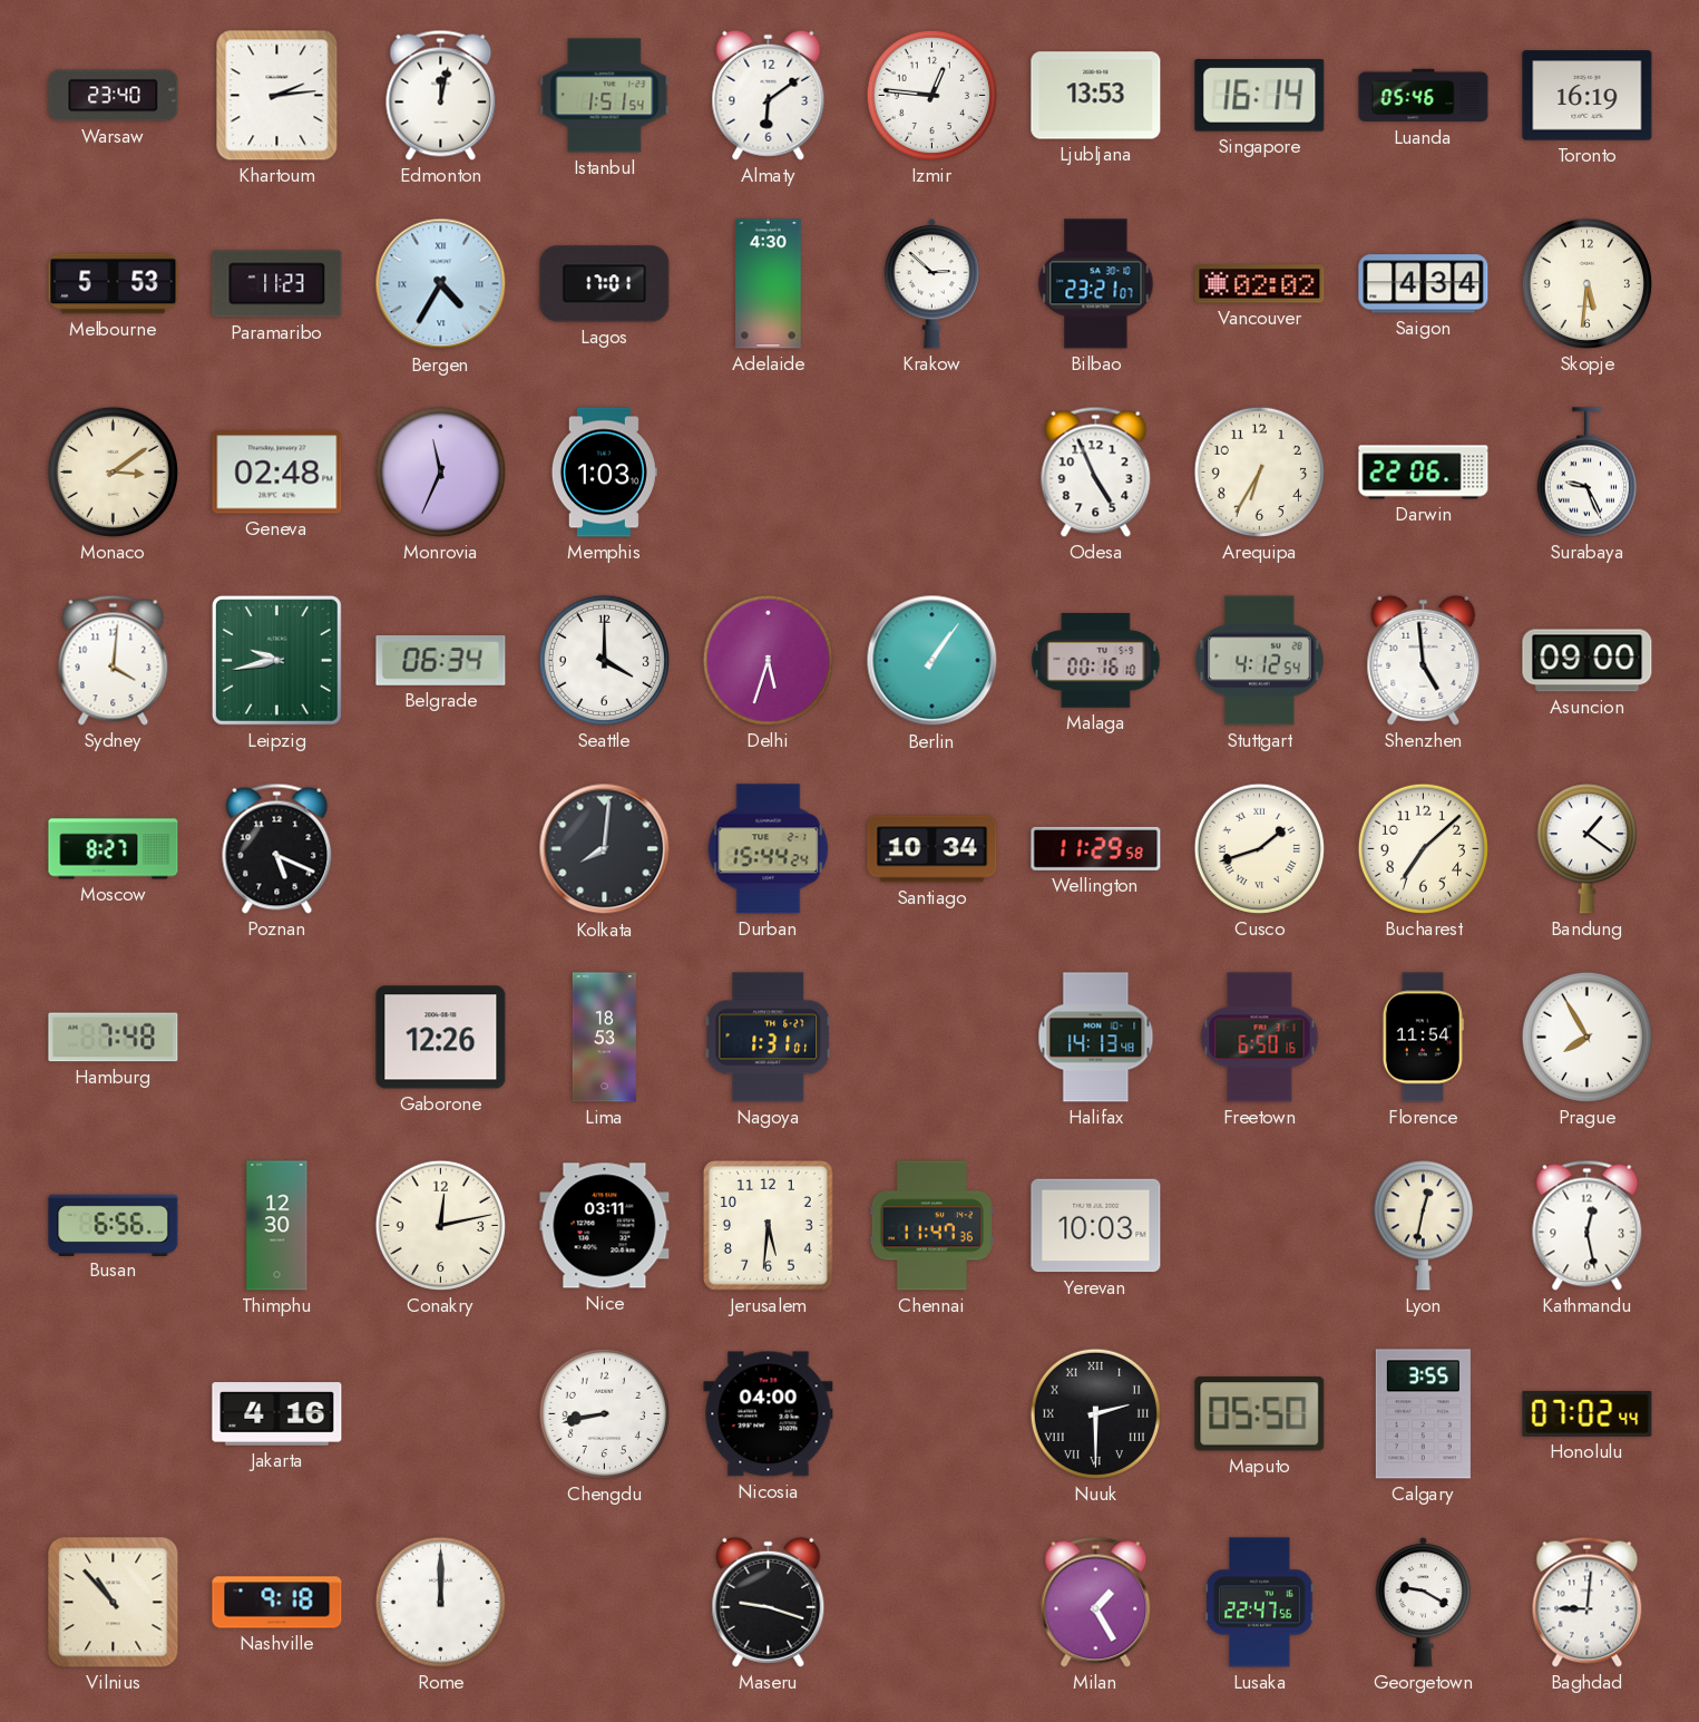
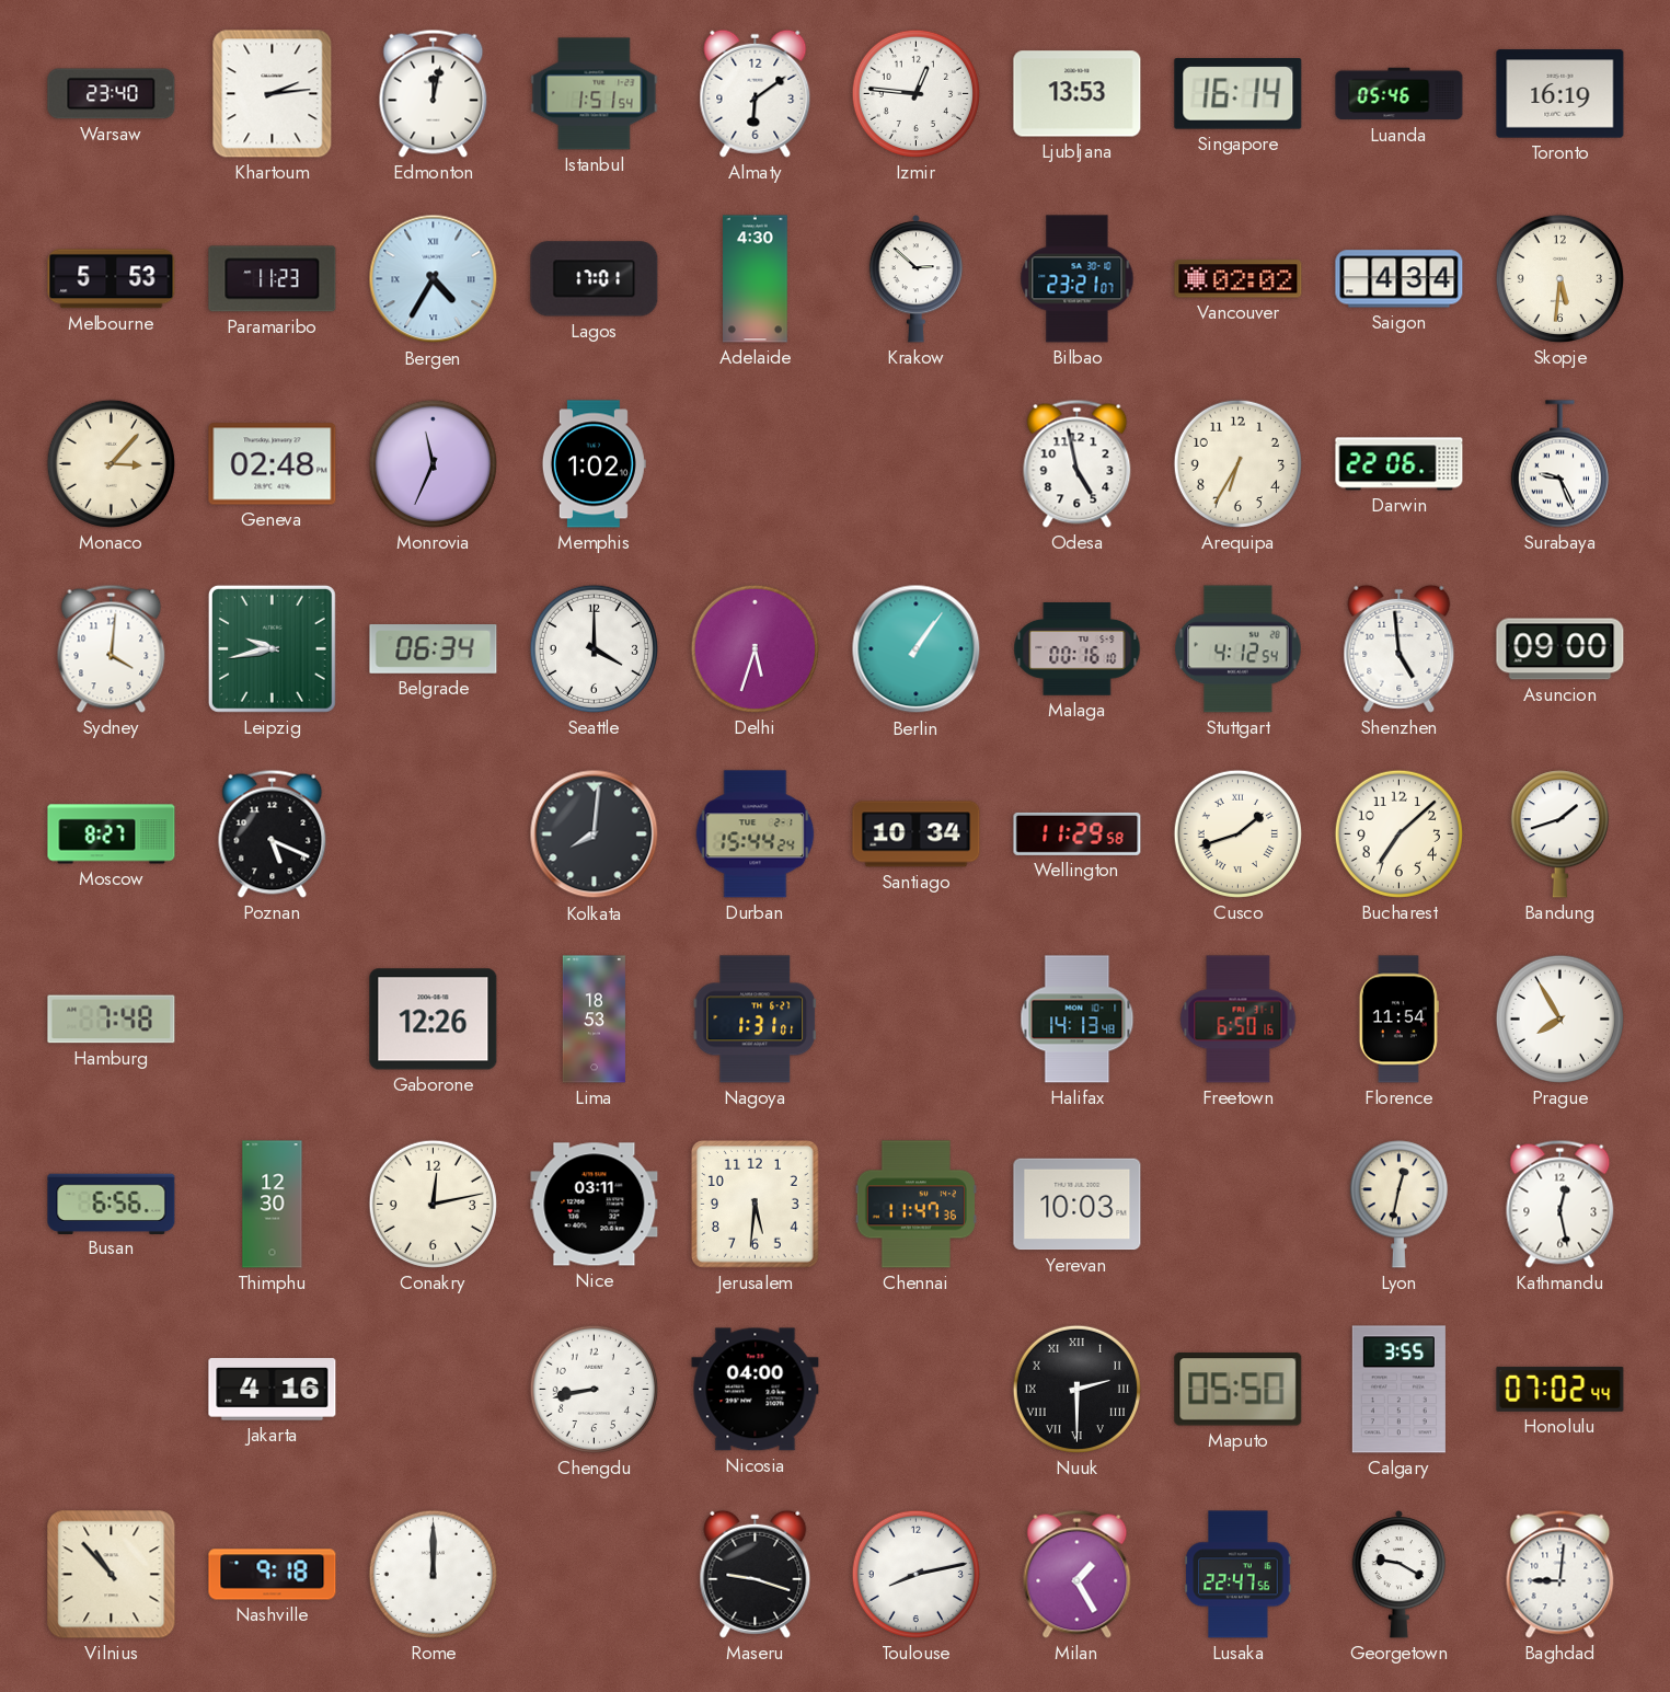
Monaco: 3:09 -> 3:07
Memphis: 1:03 -> 1:02
Odesa: 4:56 -> 4:58
Bandung: 1:21 -> 1:42
Toulouse: none -> 8:13
